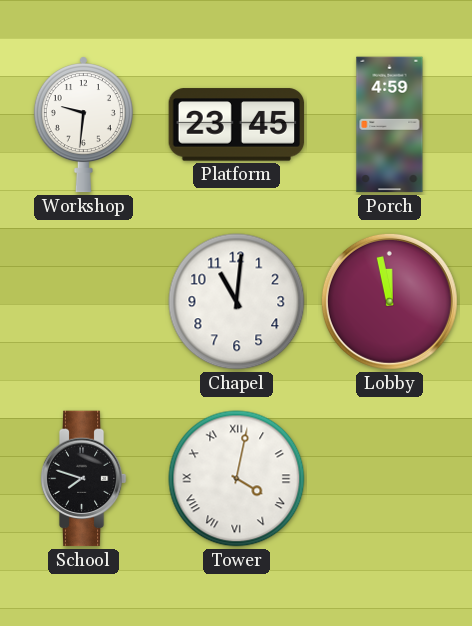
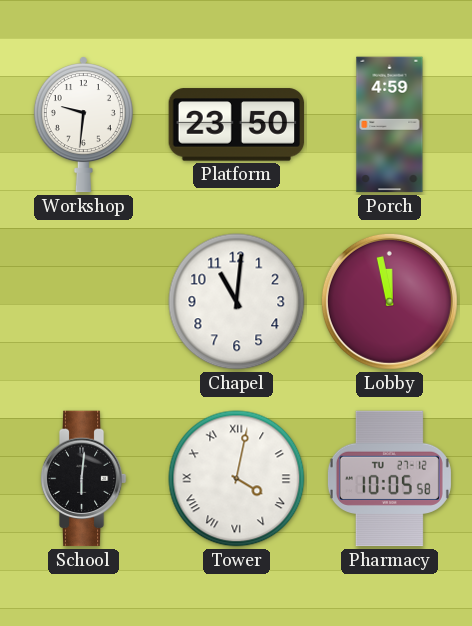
Platform: 23:45 -> 23:50
School: 7:48 -> 6:01
Pharmacy: none -> 10:05
